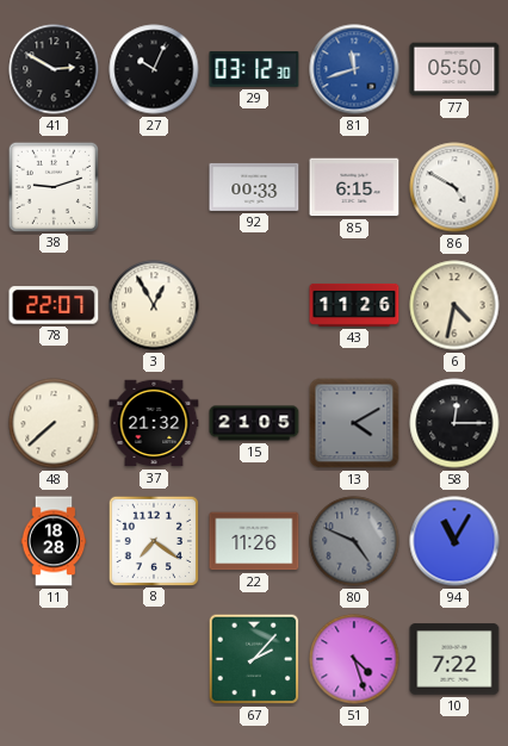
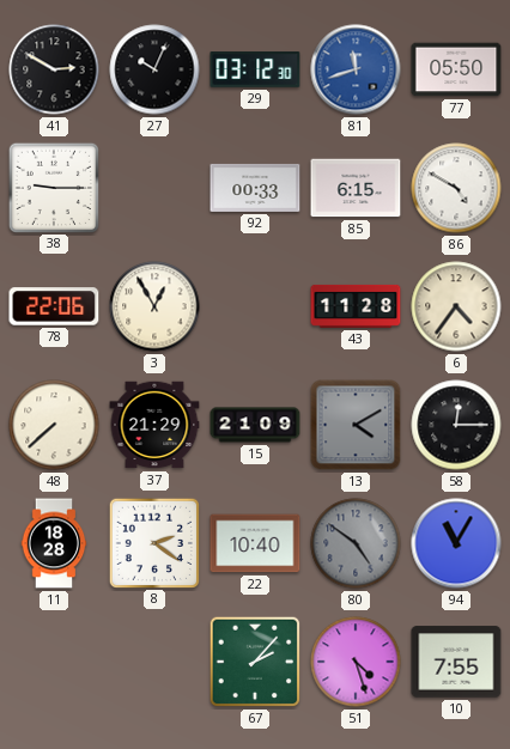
38: 9:12 -> 9:15
78: 22:07 -> 22:06
43: 11:26 -> 11:28
6: 4:32 -> 4:36
37: 21:32 -> 21:29
15: 21:05 -> 21:09
8: 7:21 -> 2:21
22: 11:26 -> 10:40
80: 4:49 -> 4:51
10: 7:22 -> 7:55
